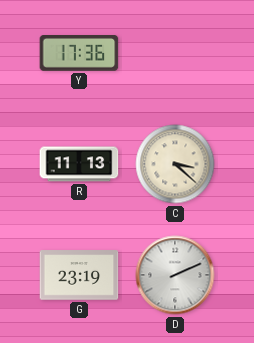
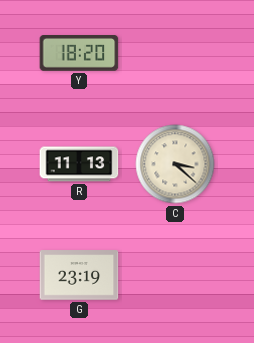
Y: 17:36 -> 18:20
D: 2:11 -> none
